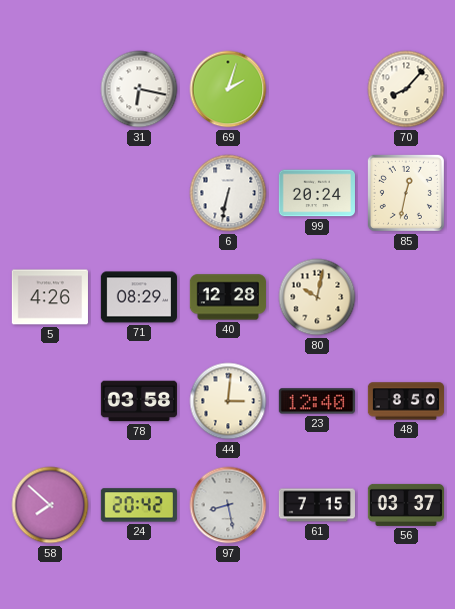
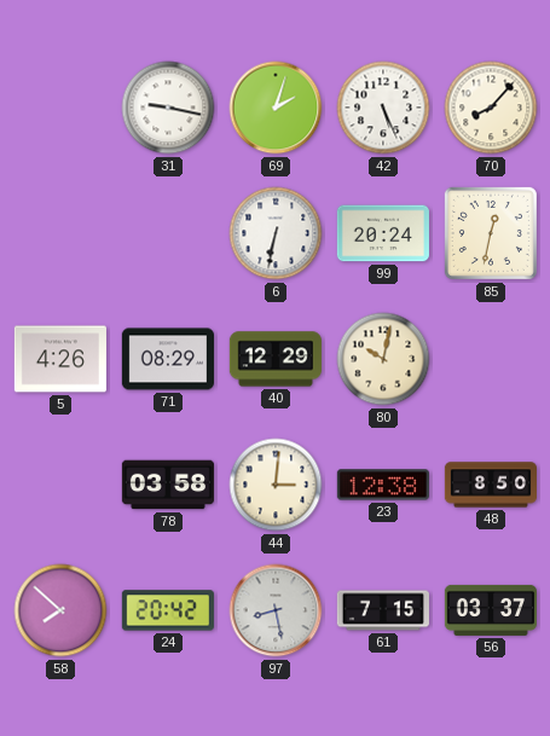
31: 6:17 -> 9:17
42: none -> 5:26
40: 12:28 -> 12:29
23: 12:40 -> 12:38
